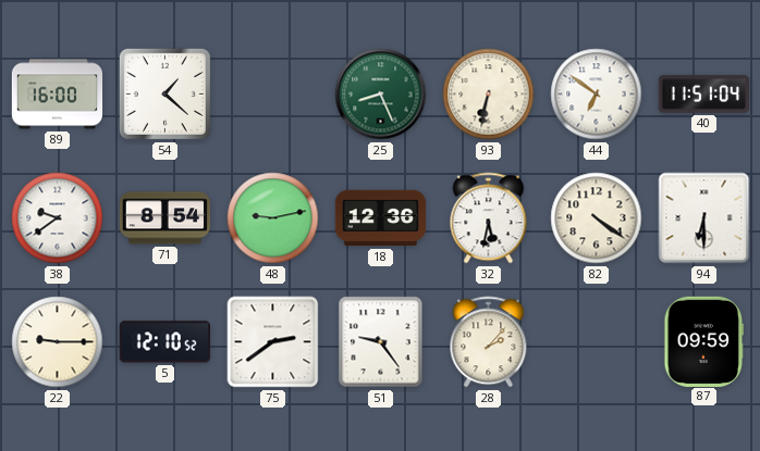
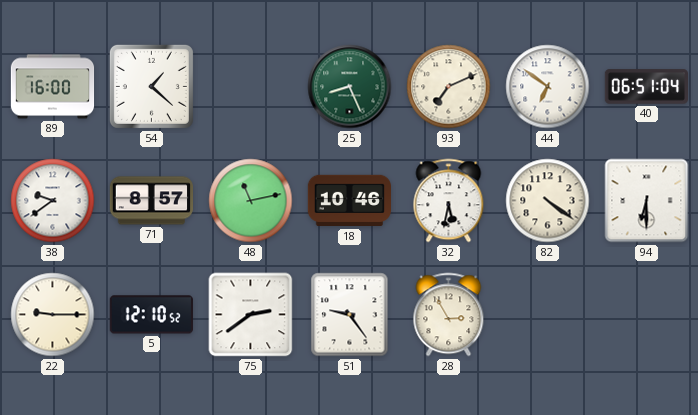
93: 6:32 -> 7:11
40: 11:51 -> 06:51
71: 8:54 -> 8:57
48: 9:13 -> 11:13
18: 12:36 -> 10:46
28: 2:07 -> 2:55
87: 09:59 -> none
